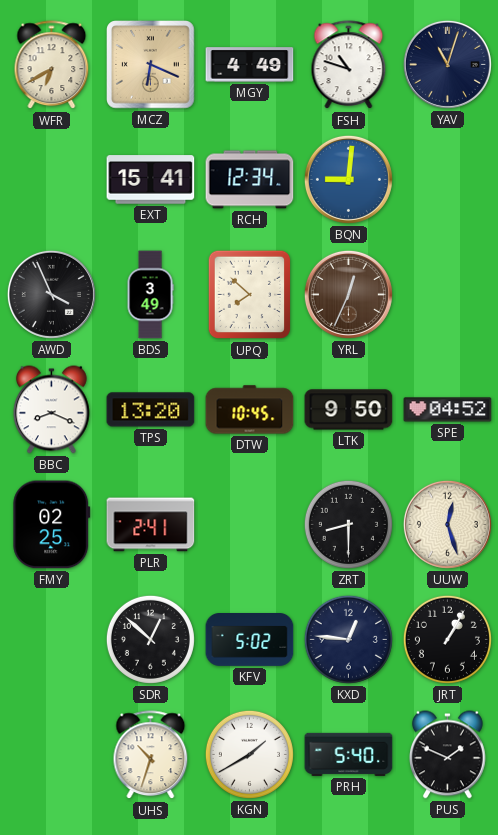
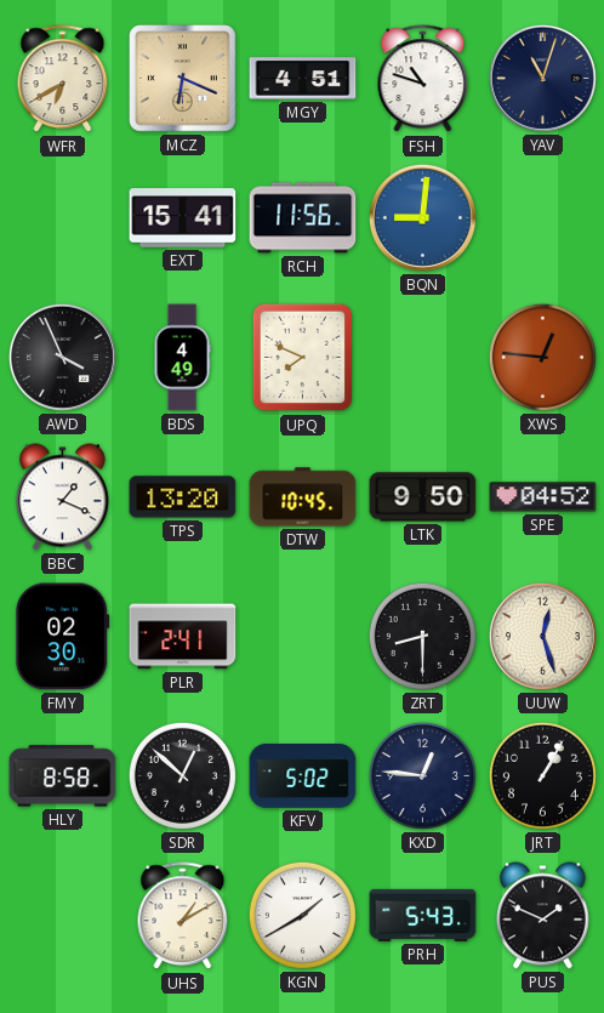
MGY: 4:49 -> 4:51
RCH: 12:34 -> 11:56
BDS: 3:49 -> 4:49
UPQ: 7:52 -> 7:49
YRL: 12:34 -> none
XWS: none -> 12:46
BBC: 8:19 -> 1:19
FMY: 02:25 -> 02:30
HLY: none -> 8:58
UHS: 10:33 -> 1:10
PRH: 5:40 -> 5:43
